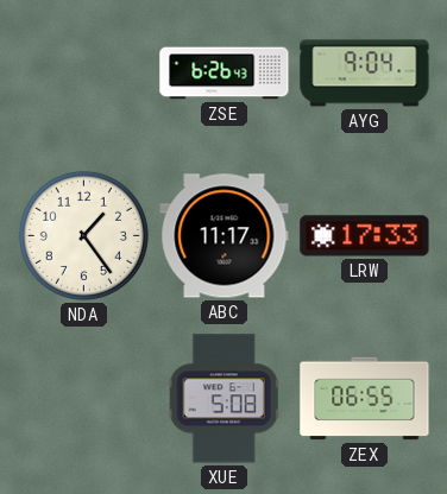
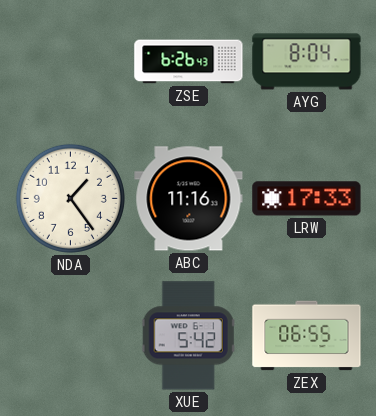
AYG: 9:04 -> 8:04
ABC: 11:17 -> 11:16
XUE: 5:08 -> 5:42
